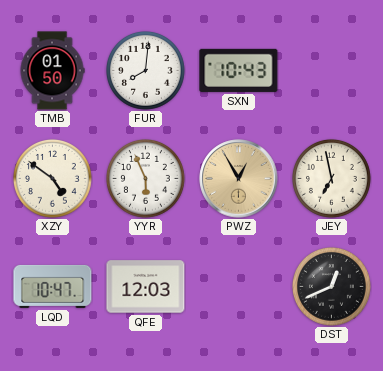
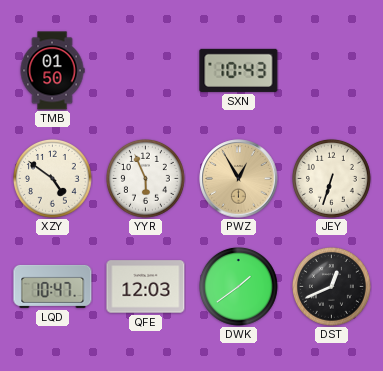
FUR: 8:01 -> none
JEY: 6:58 -> 6:33
DWK: none -> 1:39
